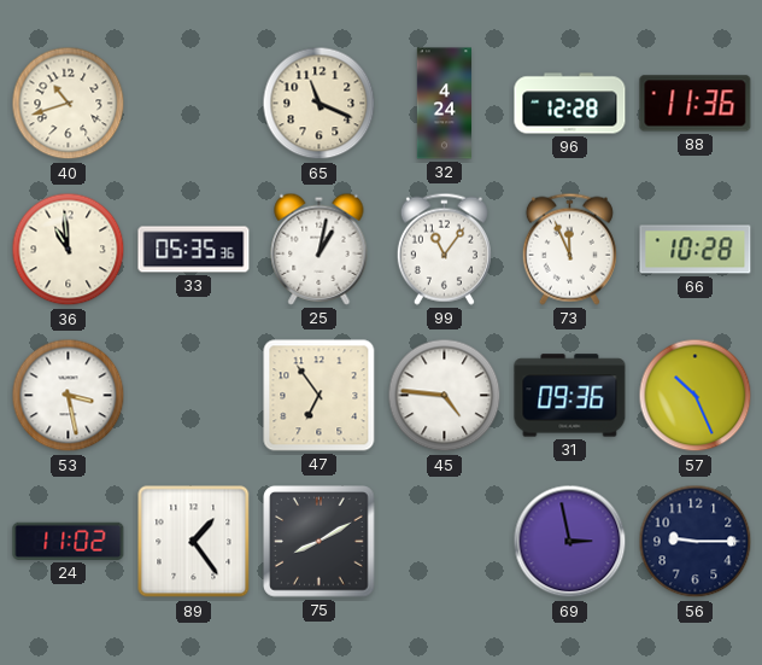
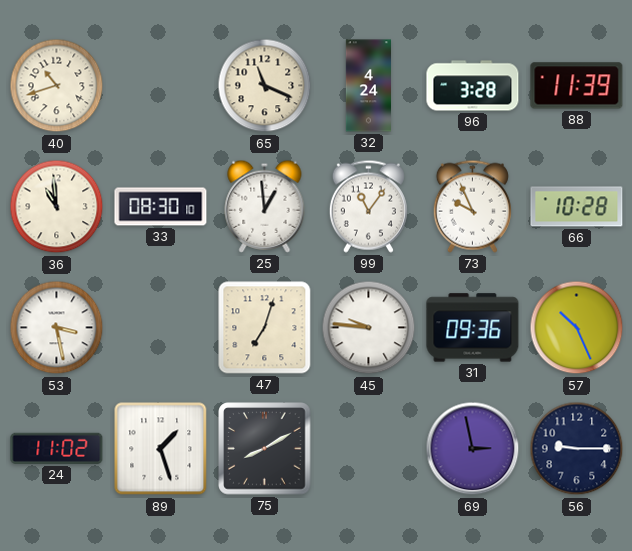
96: 12:28 -> 3:28
88: 11:36 -> 11:39
33: 05:35 -> 08:30
25: 1:02 -> 12:59
73: 11:56 -> 9:56
47: 6:54 -> 7:03
45: 4:46 -> 9:46
89: 1:24 -> 1:27
